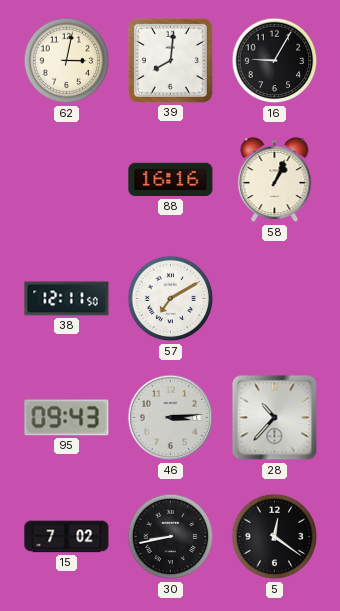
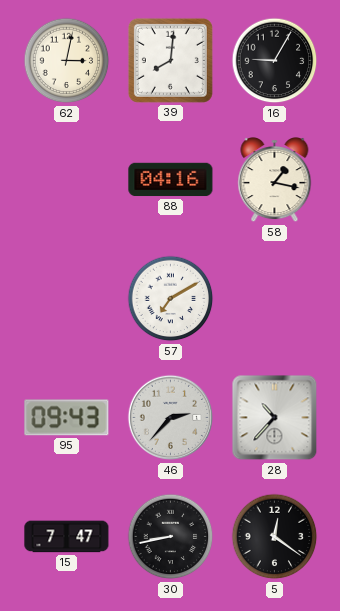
88: 16:16 -> 04:16
58: 1:04 -> 1:17
38: 12:11 -> none
46: 3:14 -> 2:37
15: 7:02 -> 7:47
